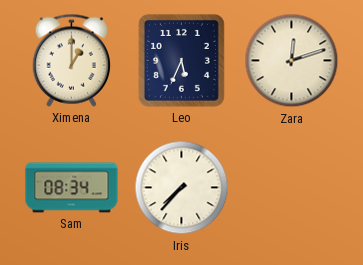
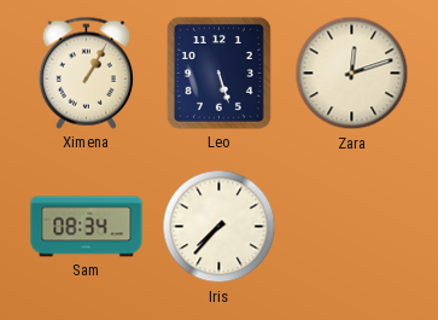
Ximena: 1:00 -> 1:05
Leo: 5:34 -> 5:27
